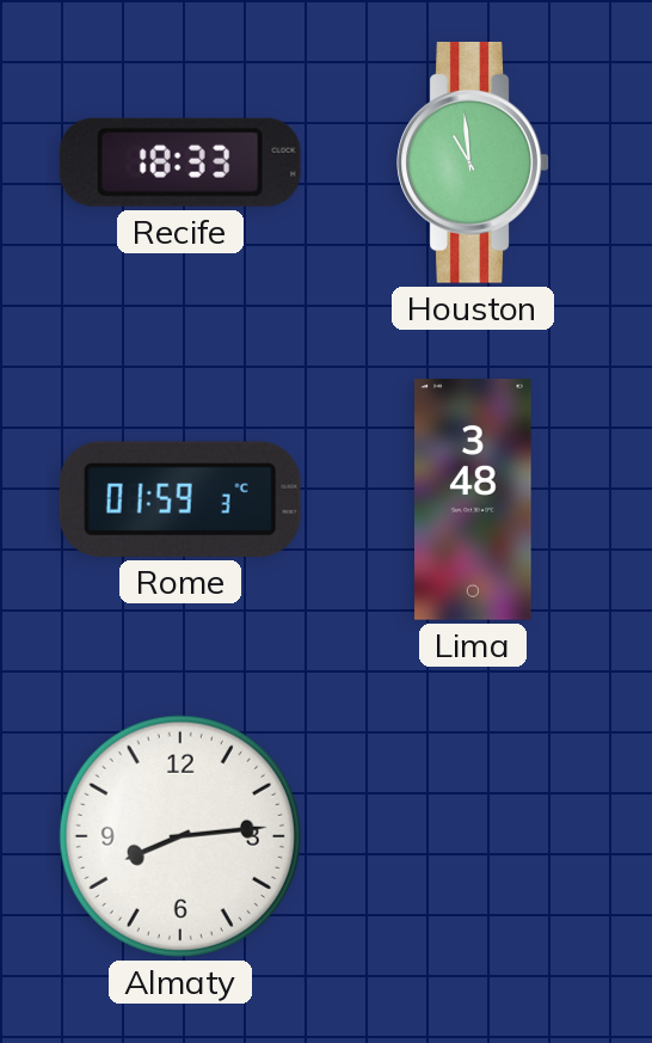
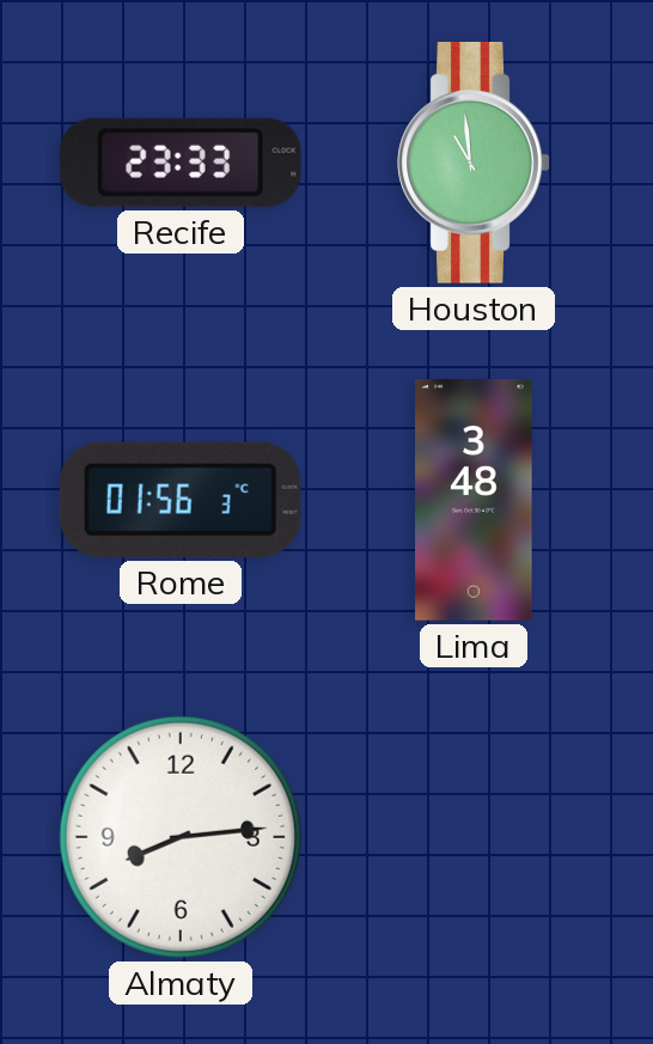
Recife: 18:33 -> 23:33
Rome: 01:59 -> 01:56
